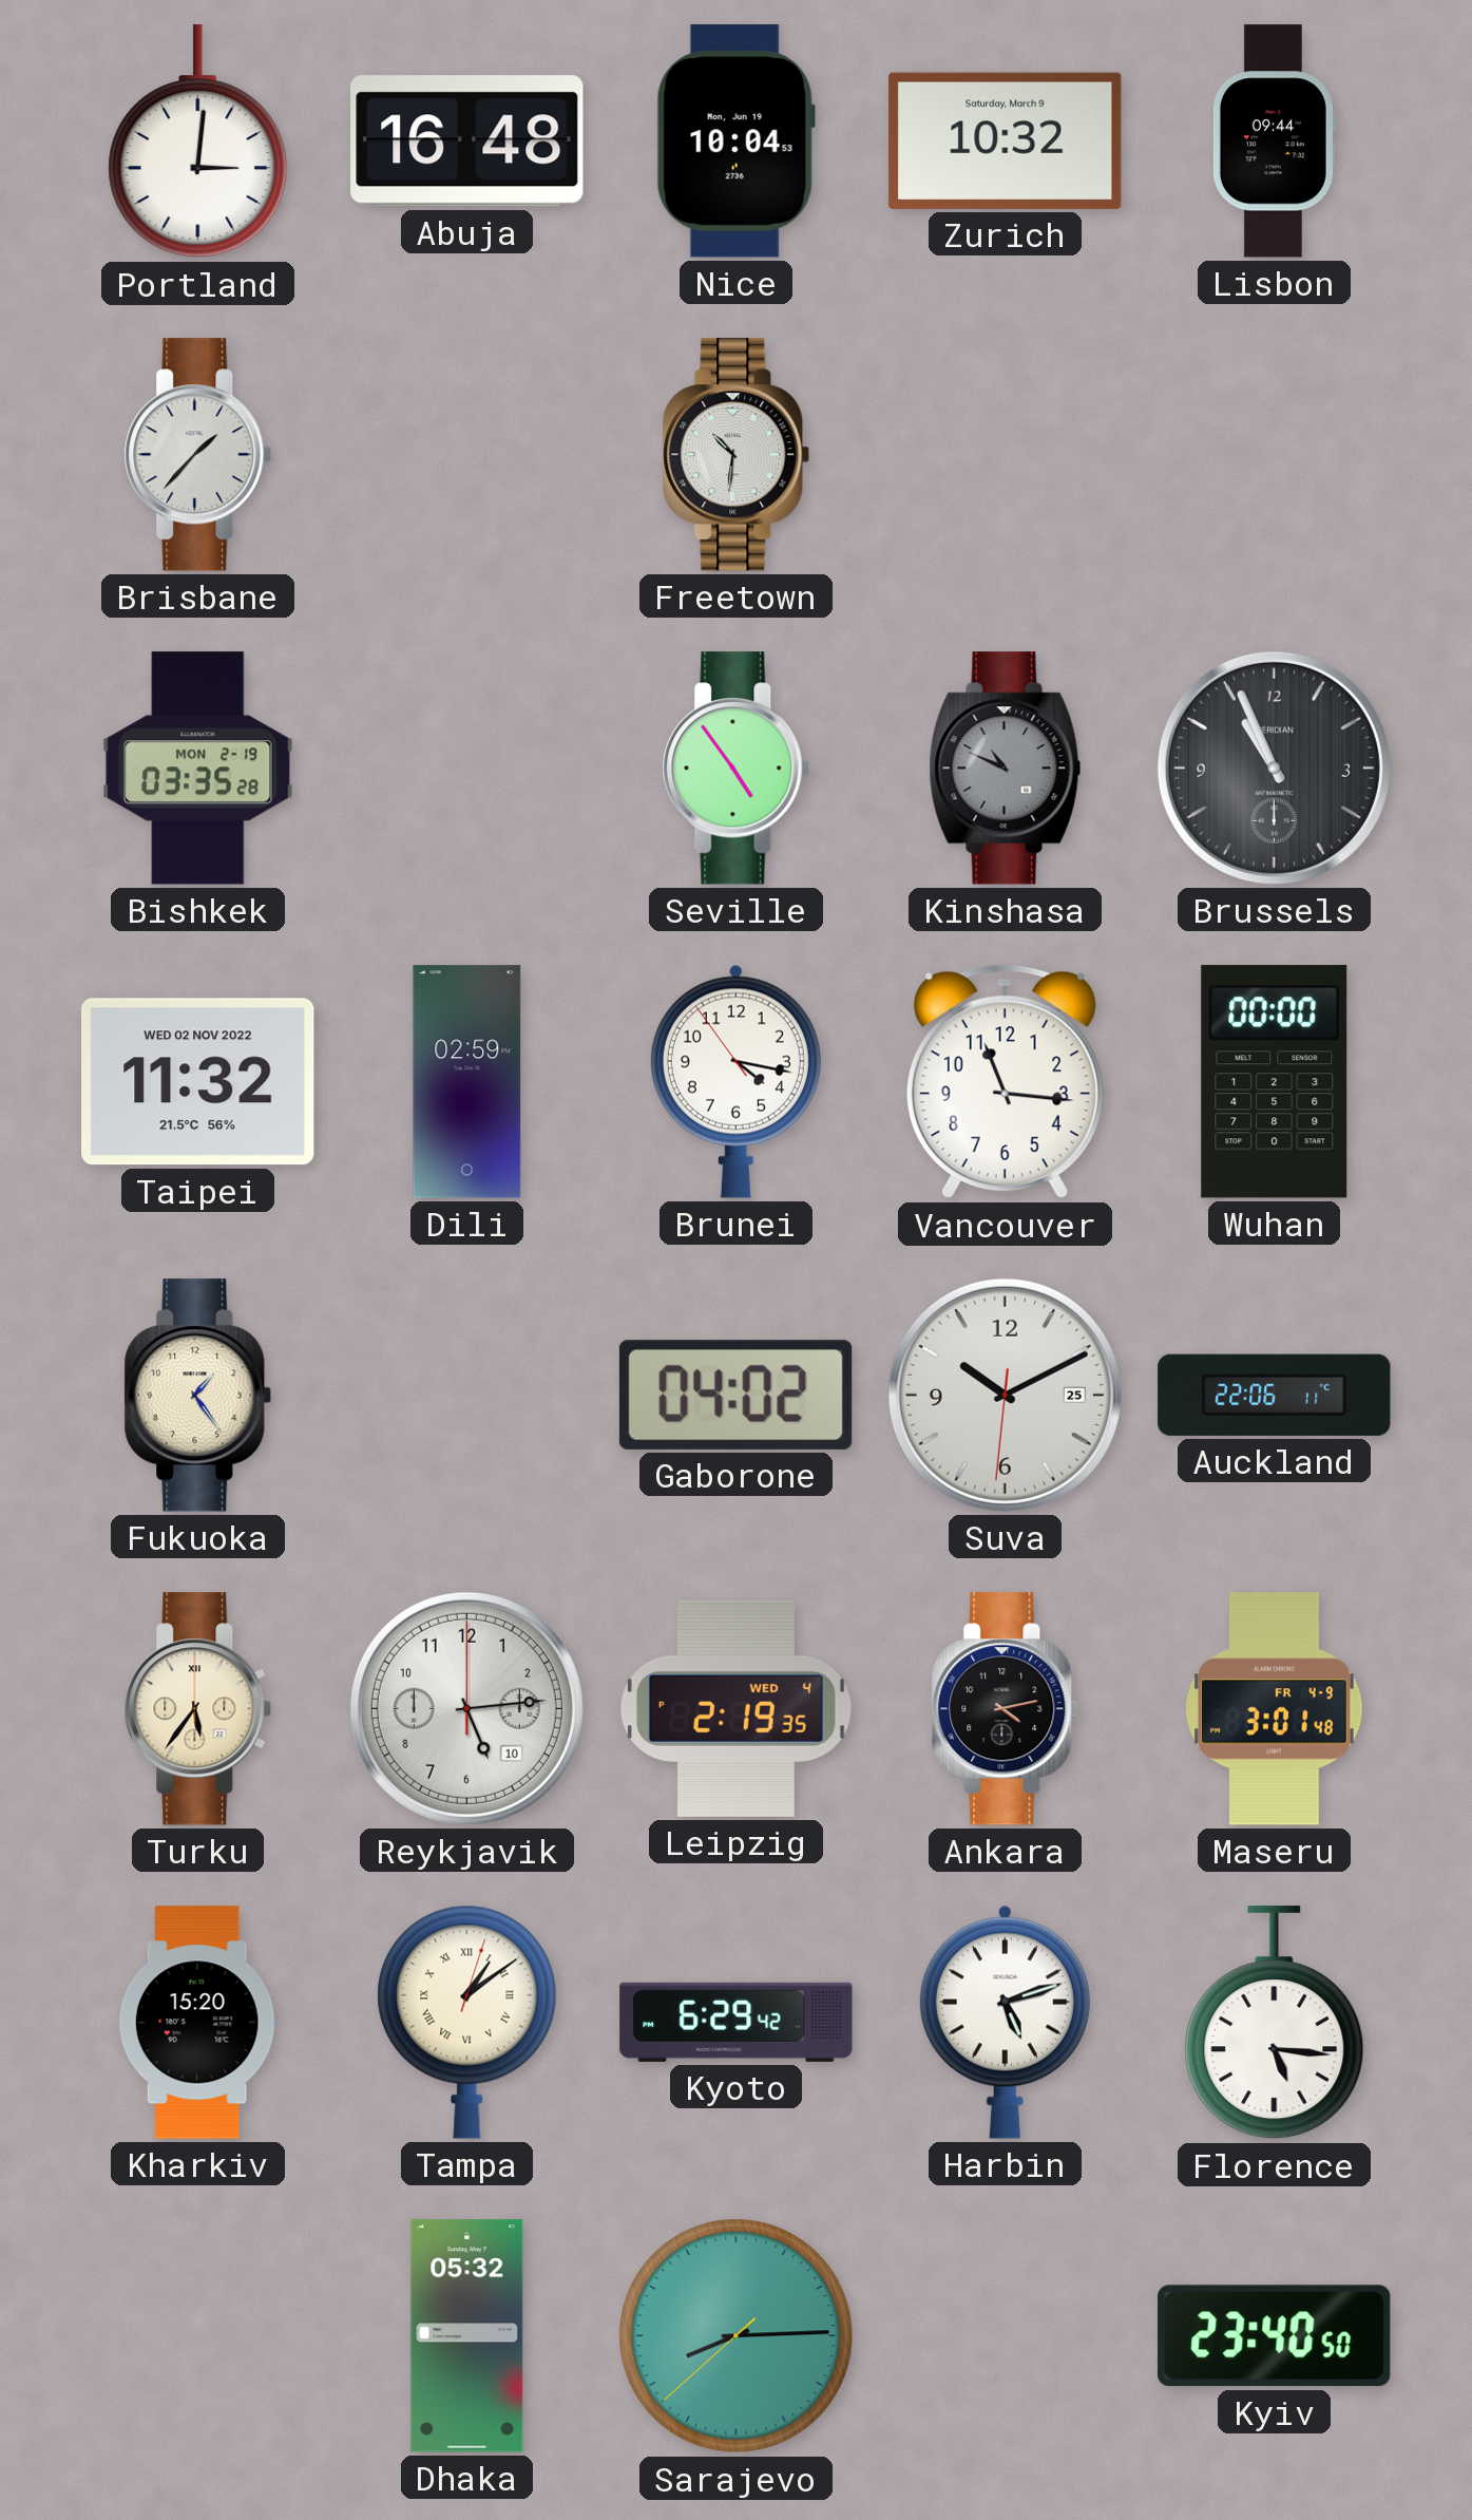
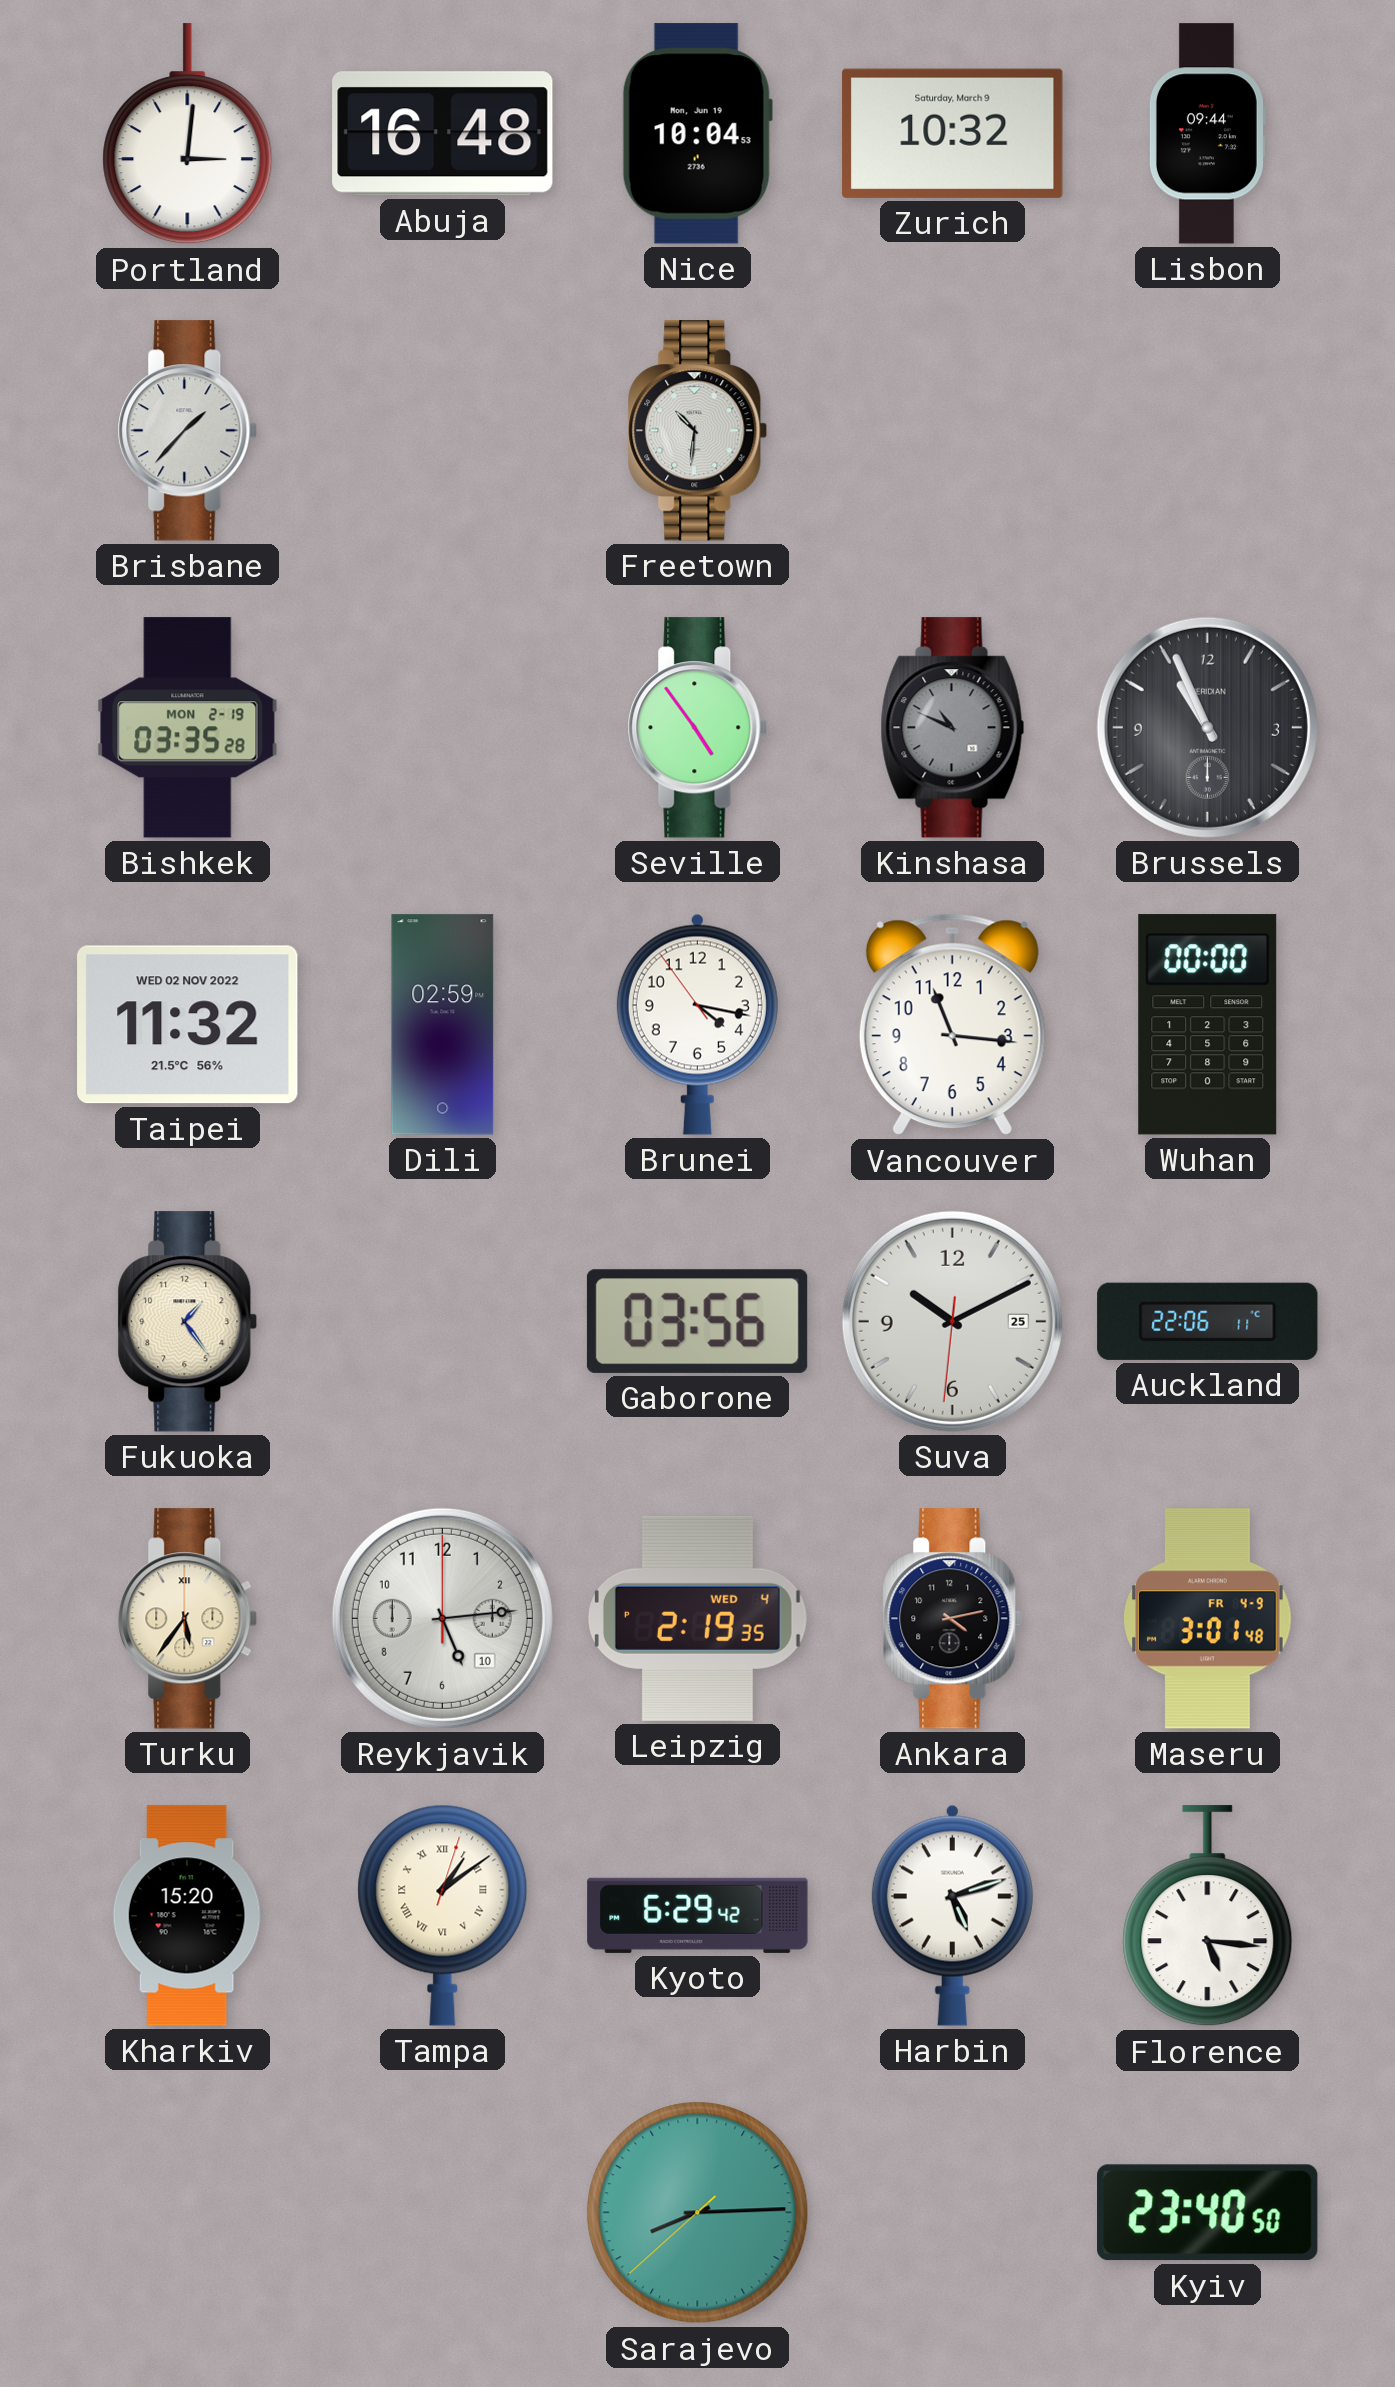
Gaborone: 04:02 -> 03:56
Dhaka: 05:32 -> none
